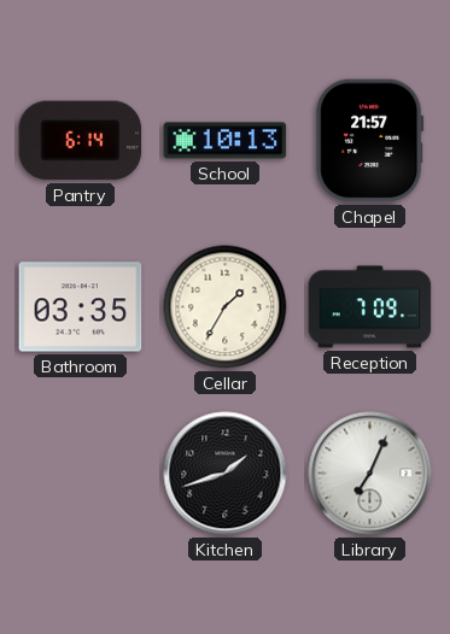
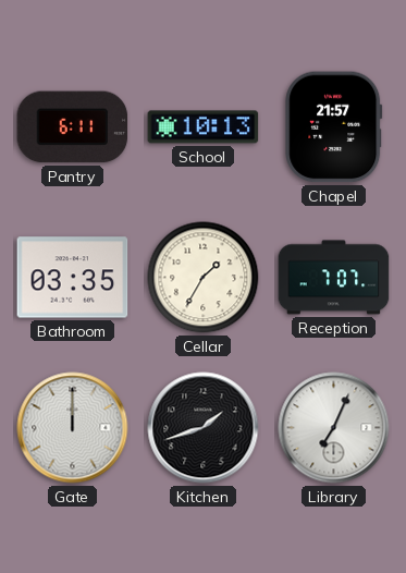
Pantry: 6:14 -> 6:11
Reception: 7:09 -> 7:07
Gate: none -> 12:00
